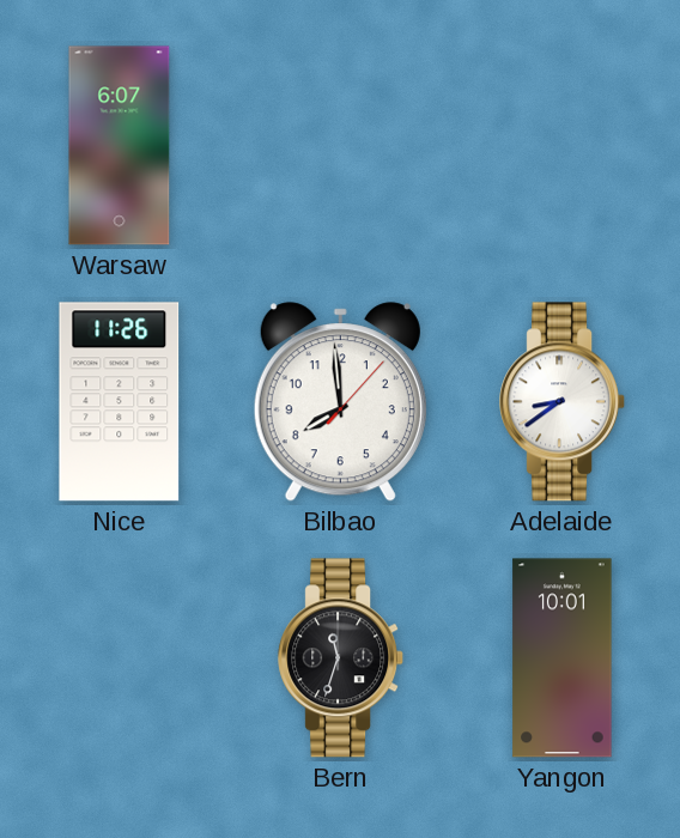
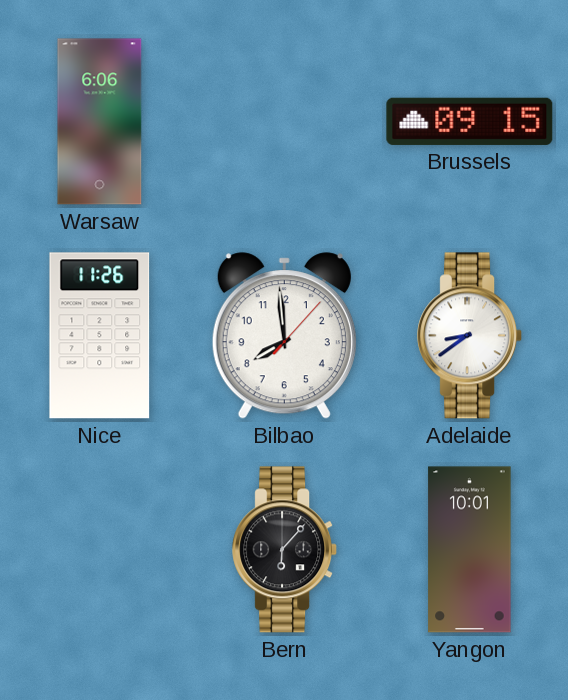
Warsaw: 6:07 -> 6:06
Brussels: none -> 09:15
Bern: 11:33 -> 6:07
